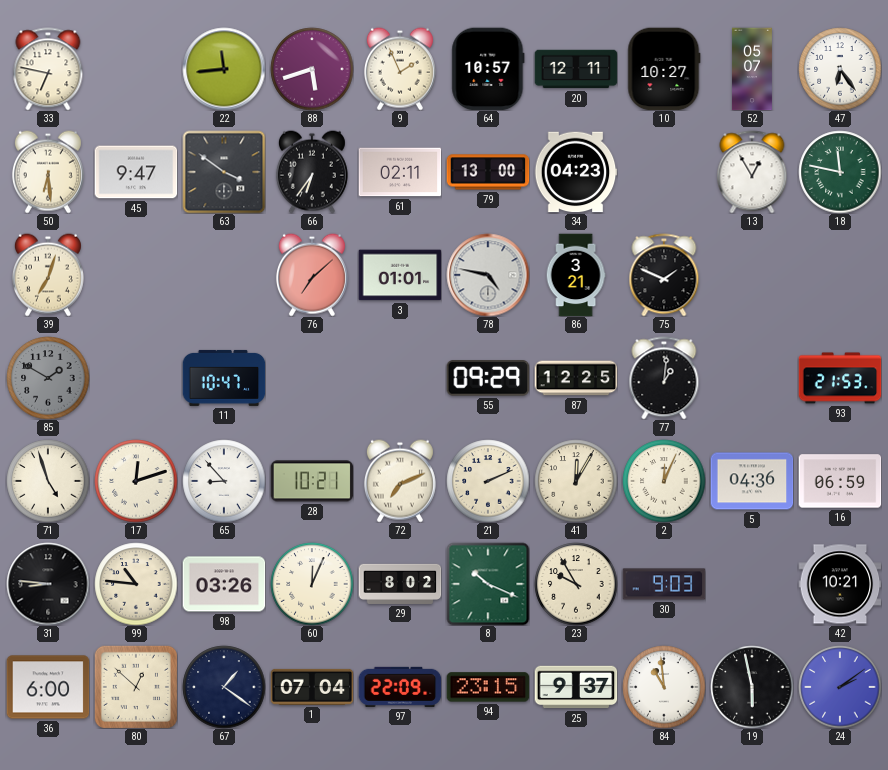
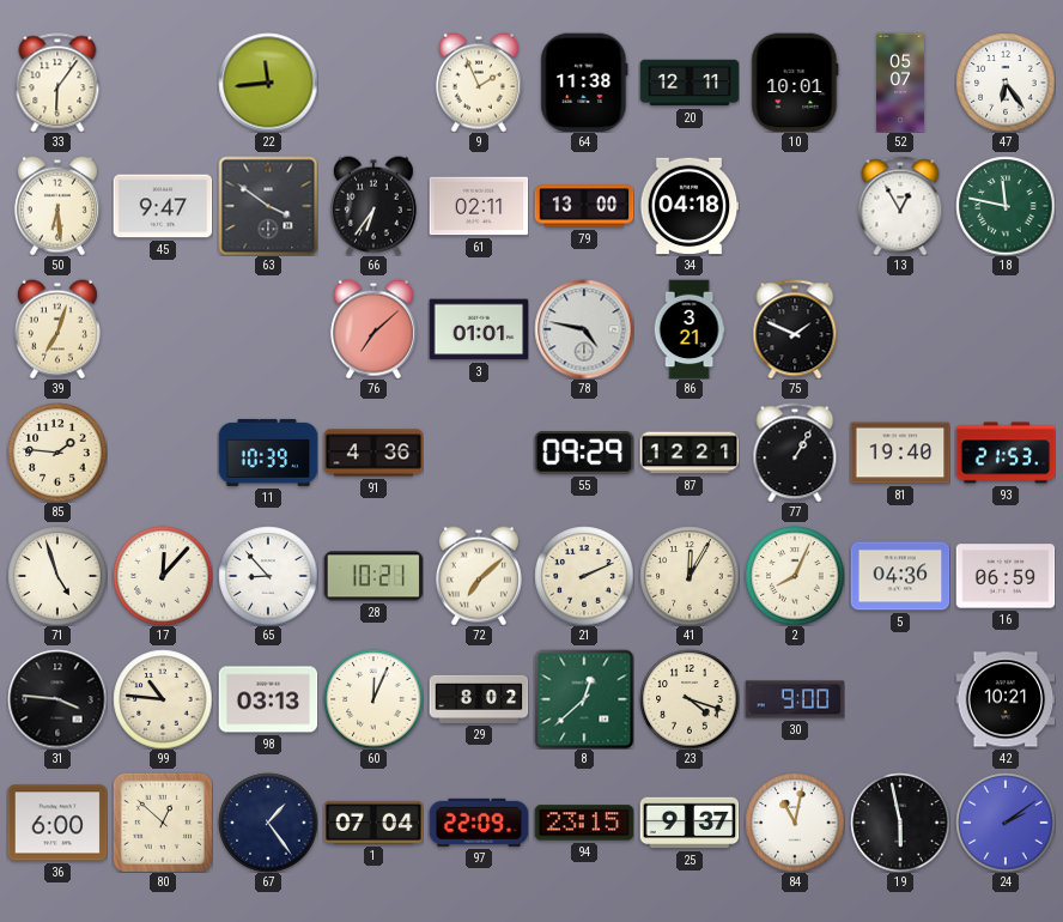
33: 6:47 -> 6:06
88: 5:42 -> none
64: 10:57 -> 11:38
10: 10:27 -> 10:01
34: 04:23 -> 04:18
85: 1:50 -> 1:46
85 dial: grey -> cream
11: 10:47 -> 10:39
91: none -> 4:36
87: 12:25 -> 12:21
77: 1:01 -> 1:05
81: none -> 19:40
17: 12:12 -> 12:07
72: 7:11 -> 7:08
2: 12:04 -> 8:04
31: 8:46 -> 3:46
98: 03:26 -> 03:13
8: 10:19 -> 12:38
23: 9:55 -> 4:18
30: 9:03 -> 9:00
67: 1:21 -> 1:24
84: 10:59 -> 11:02
